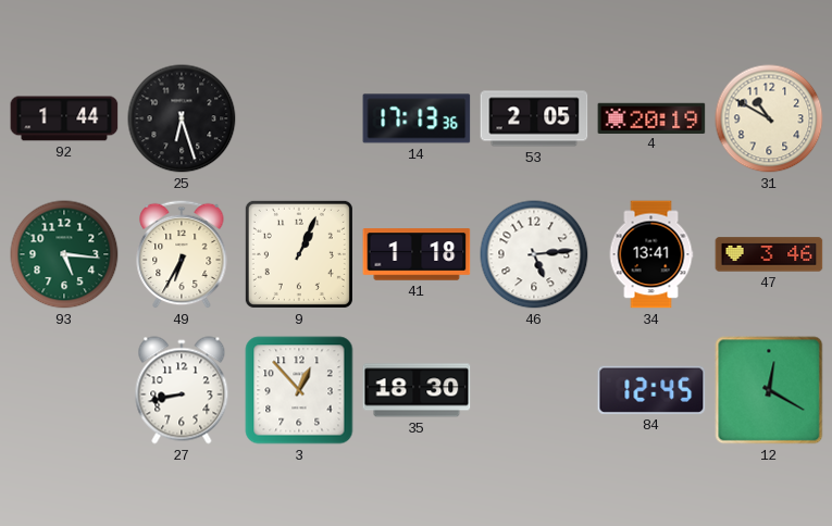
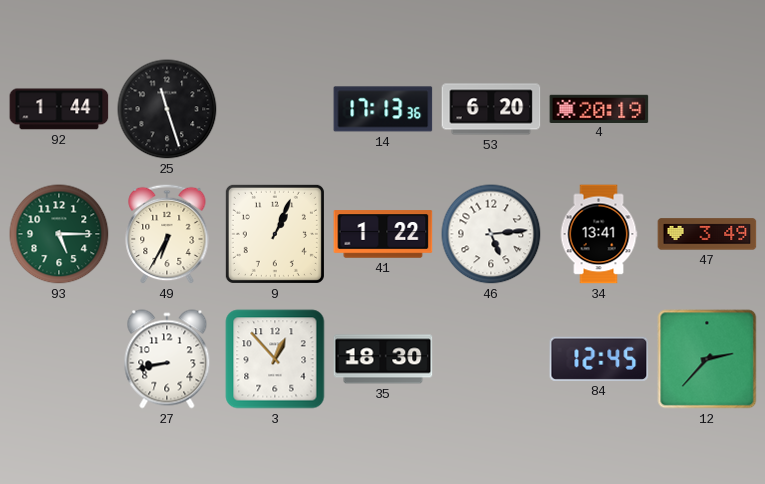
25: 6:27 -> 11:27
53: 2:05 -> 6:20
31: 10:50 -> none
93: 5:16 -> 5:15
41: 1:18 -> 1:22
47: 3:46 -> 3:49
12: 12:20 -> 2:37
